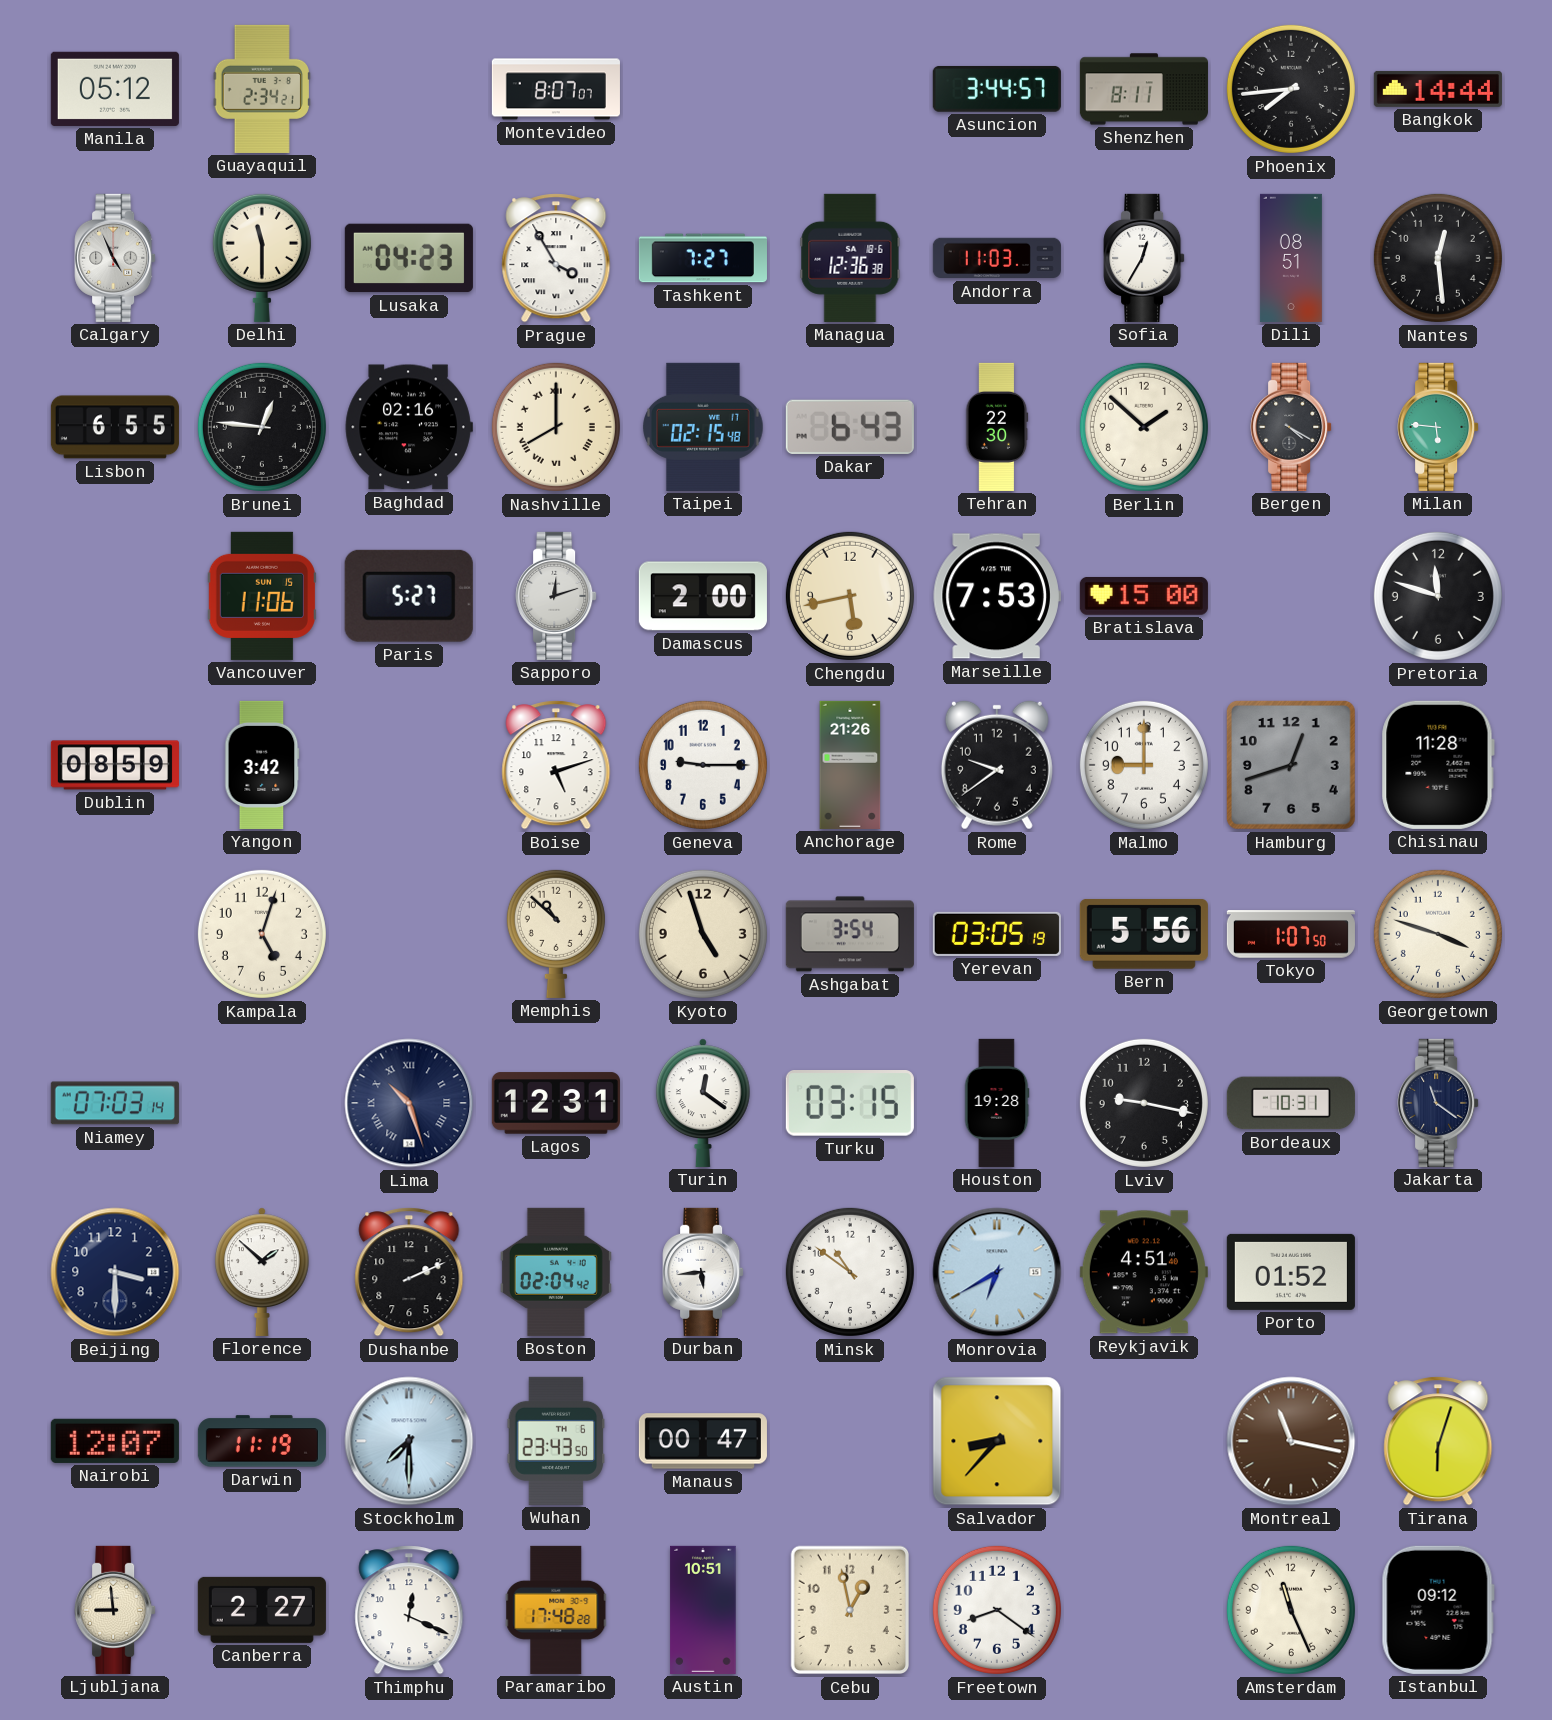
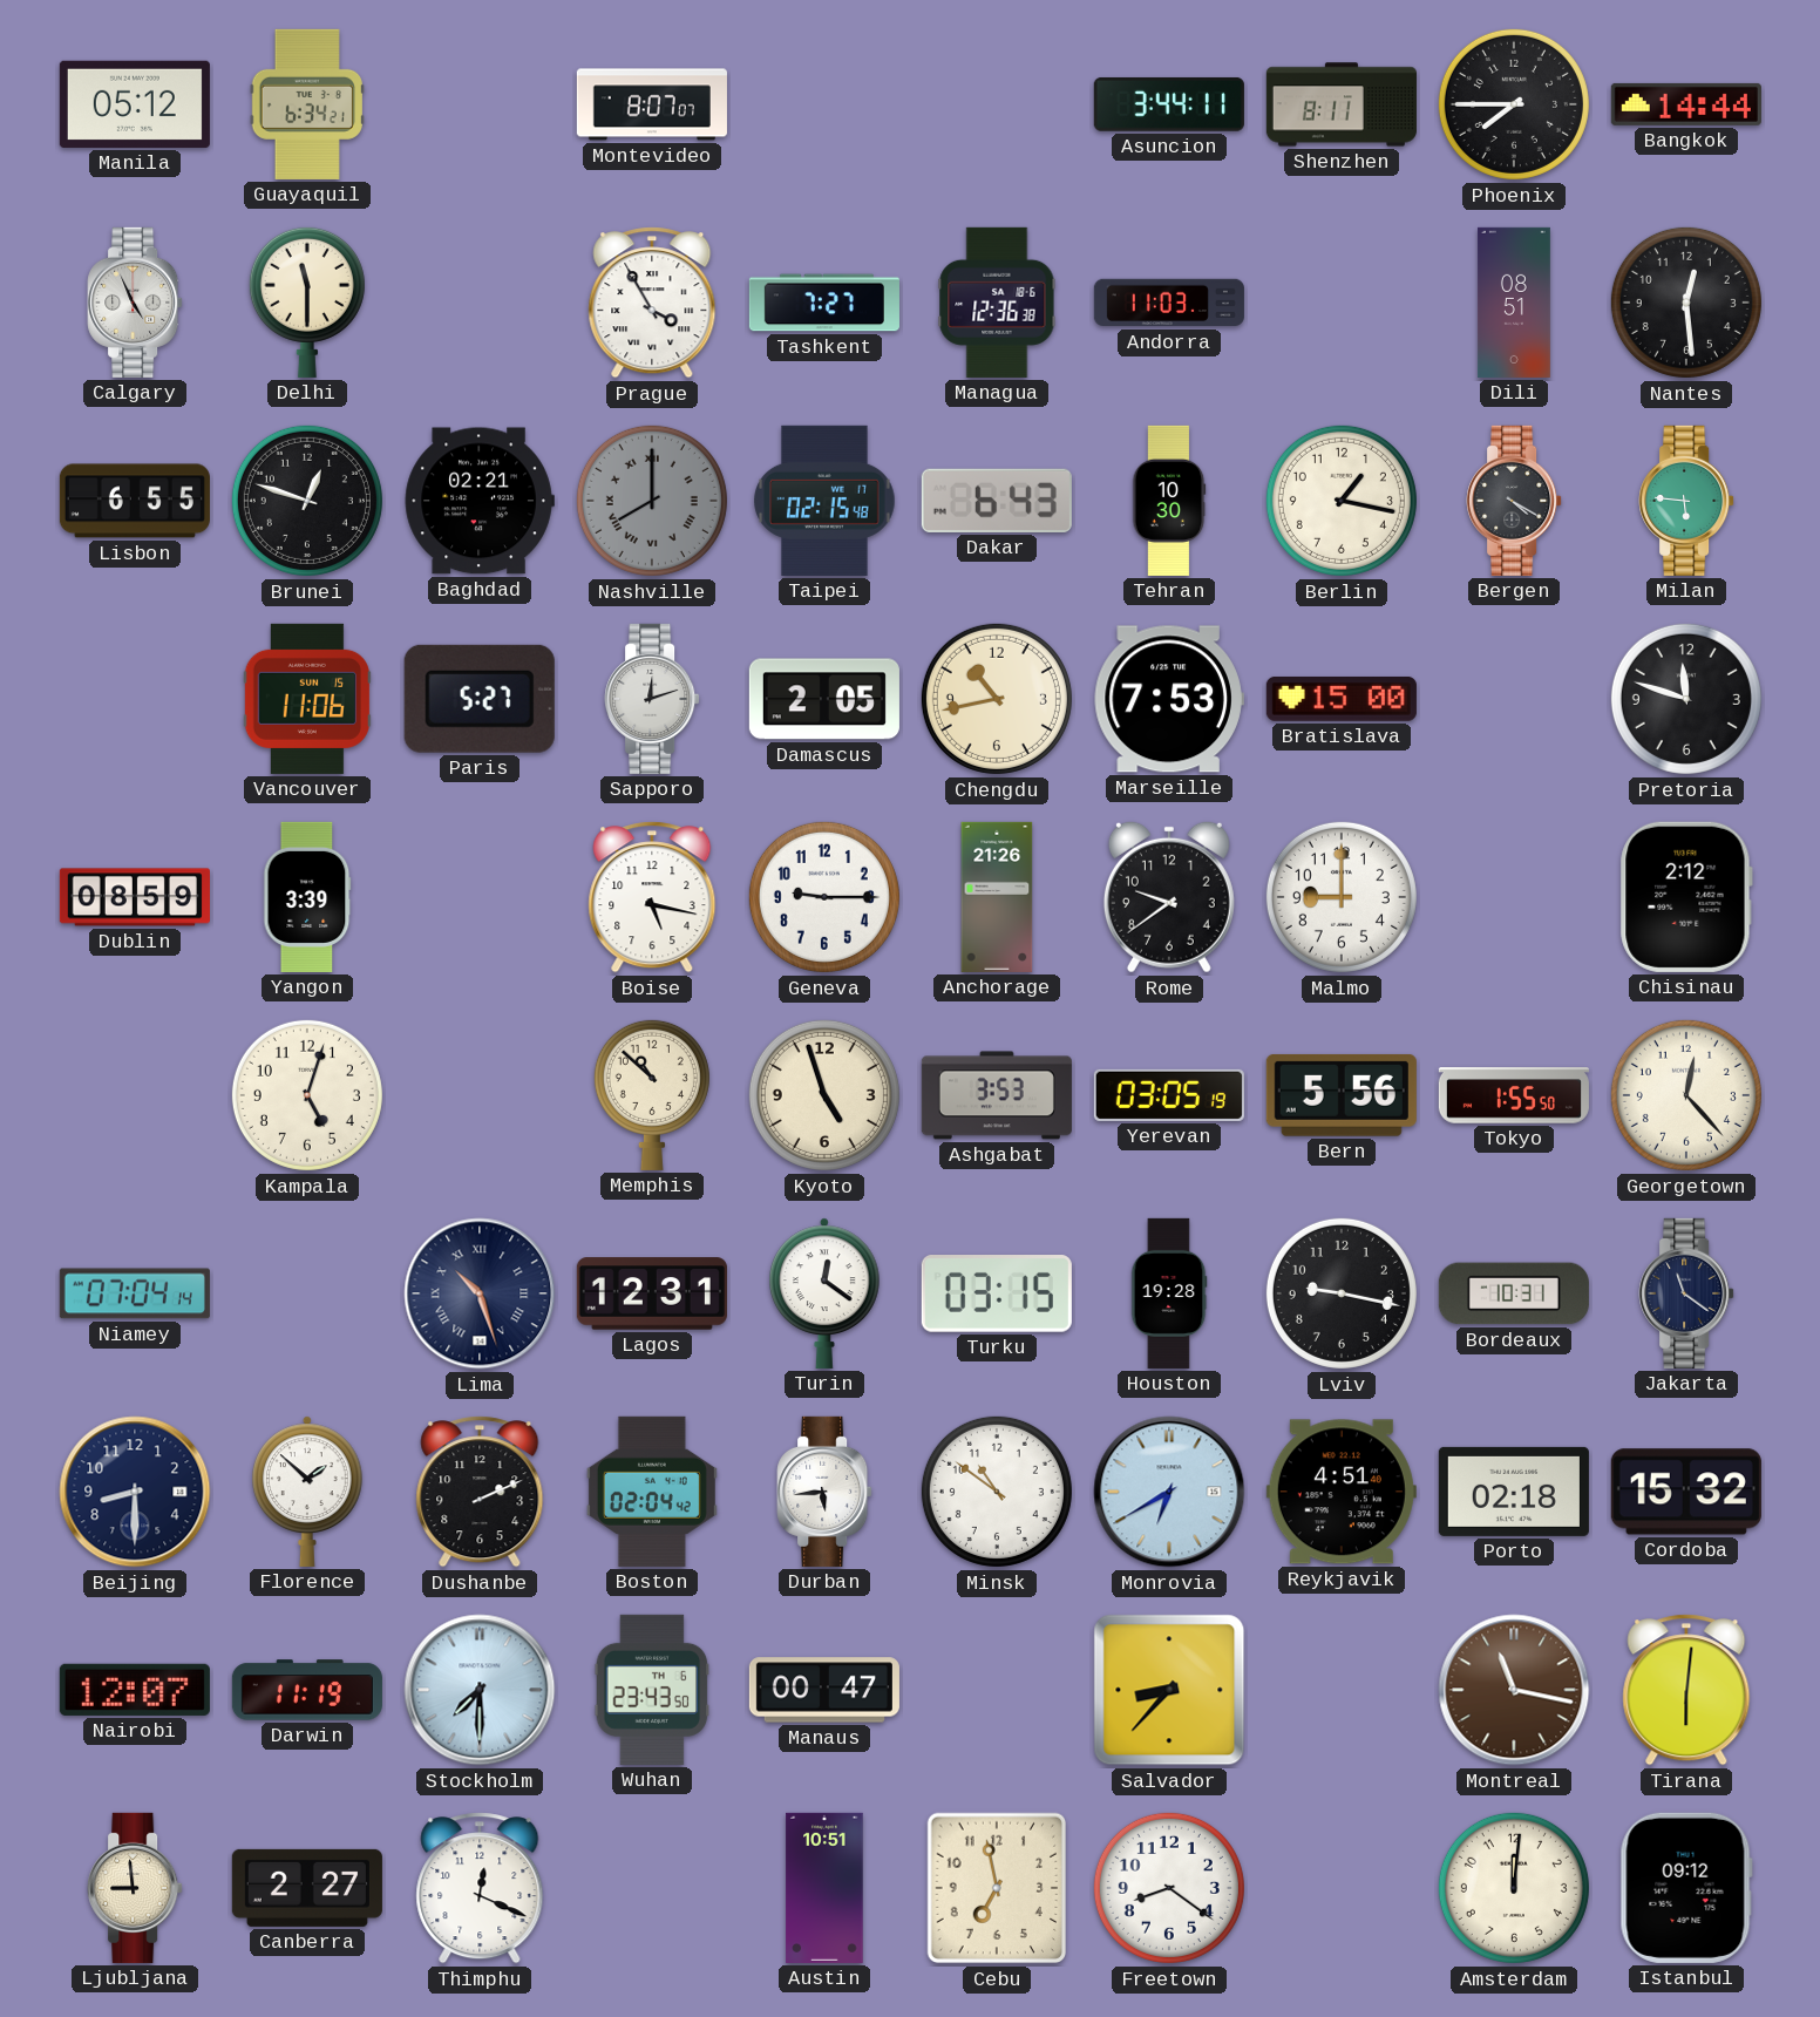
Guayaquil: 2:34 -> 6:34
Asuncion: 3:44:57 -> 3:44:11
Phoenix: 7:44 -> 7:45
Lusaka: 04:23 -> none
Sofia: 12:35 -> none
Brunei: 12:46 -> 12:48
Baghdad: 02:16 -> 02:21
Nashville dial: cream -> grey
Tehran: 22:30 -> 10:30
Berlin: 1:52 -> 1:17
Damascus: 2:00 -> 2:05
Chengdu: 5:43 -> 10:43
Yangon: 3:42 -> 3:39
Boise: 5:12 -> 5:17
Hamburg: 12:42 -> none
Chisinau: 11:28 -> 2:12
Ashgabat: 3:54 -> 3:53
Tokyo: 1:07 -> 1:55
Georgetown: 3:48 -> 12:23
Niamey: 07:03 -> 07:04
Beijing: 3:30 -> 8:30
Porto: 01:52 -> 02:18
Cordoba: none -> 15:32
Tirana: 6:03 -> 6:01
Paramaribo: 17:48 -> none
Cebu: 12:58 -> 6:58
Amsterdam: 11:26 -> 12:01
